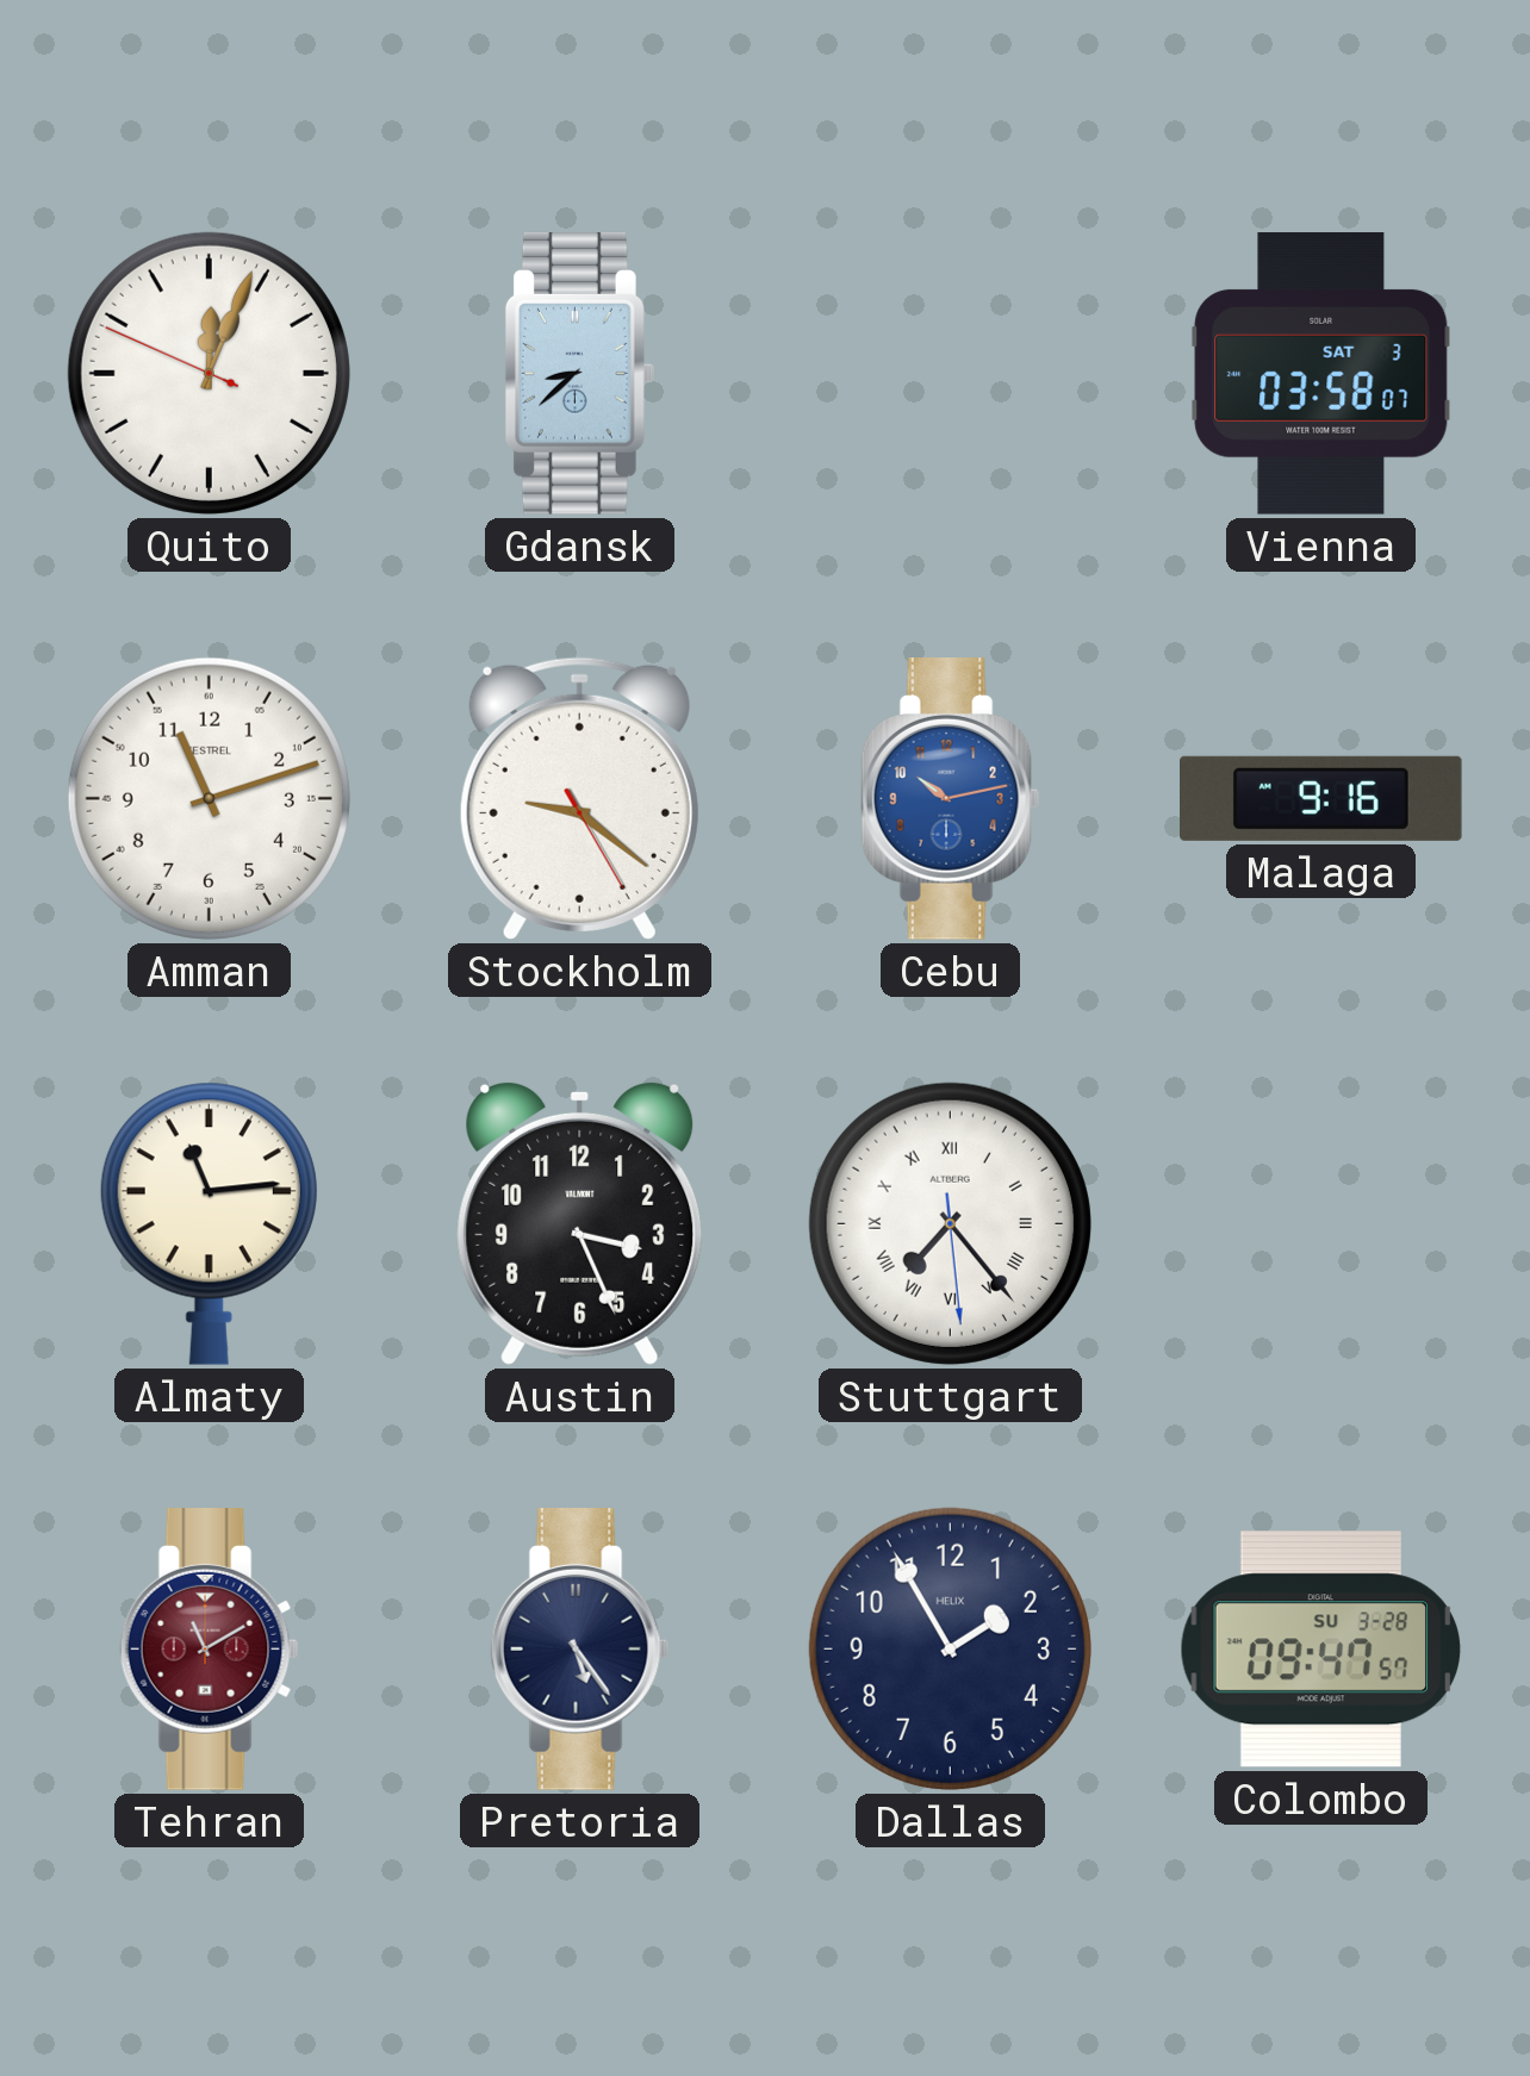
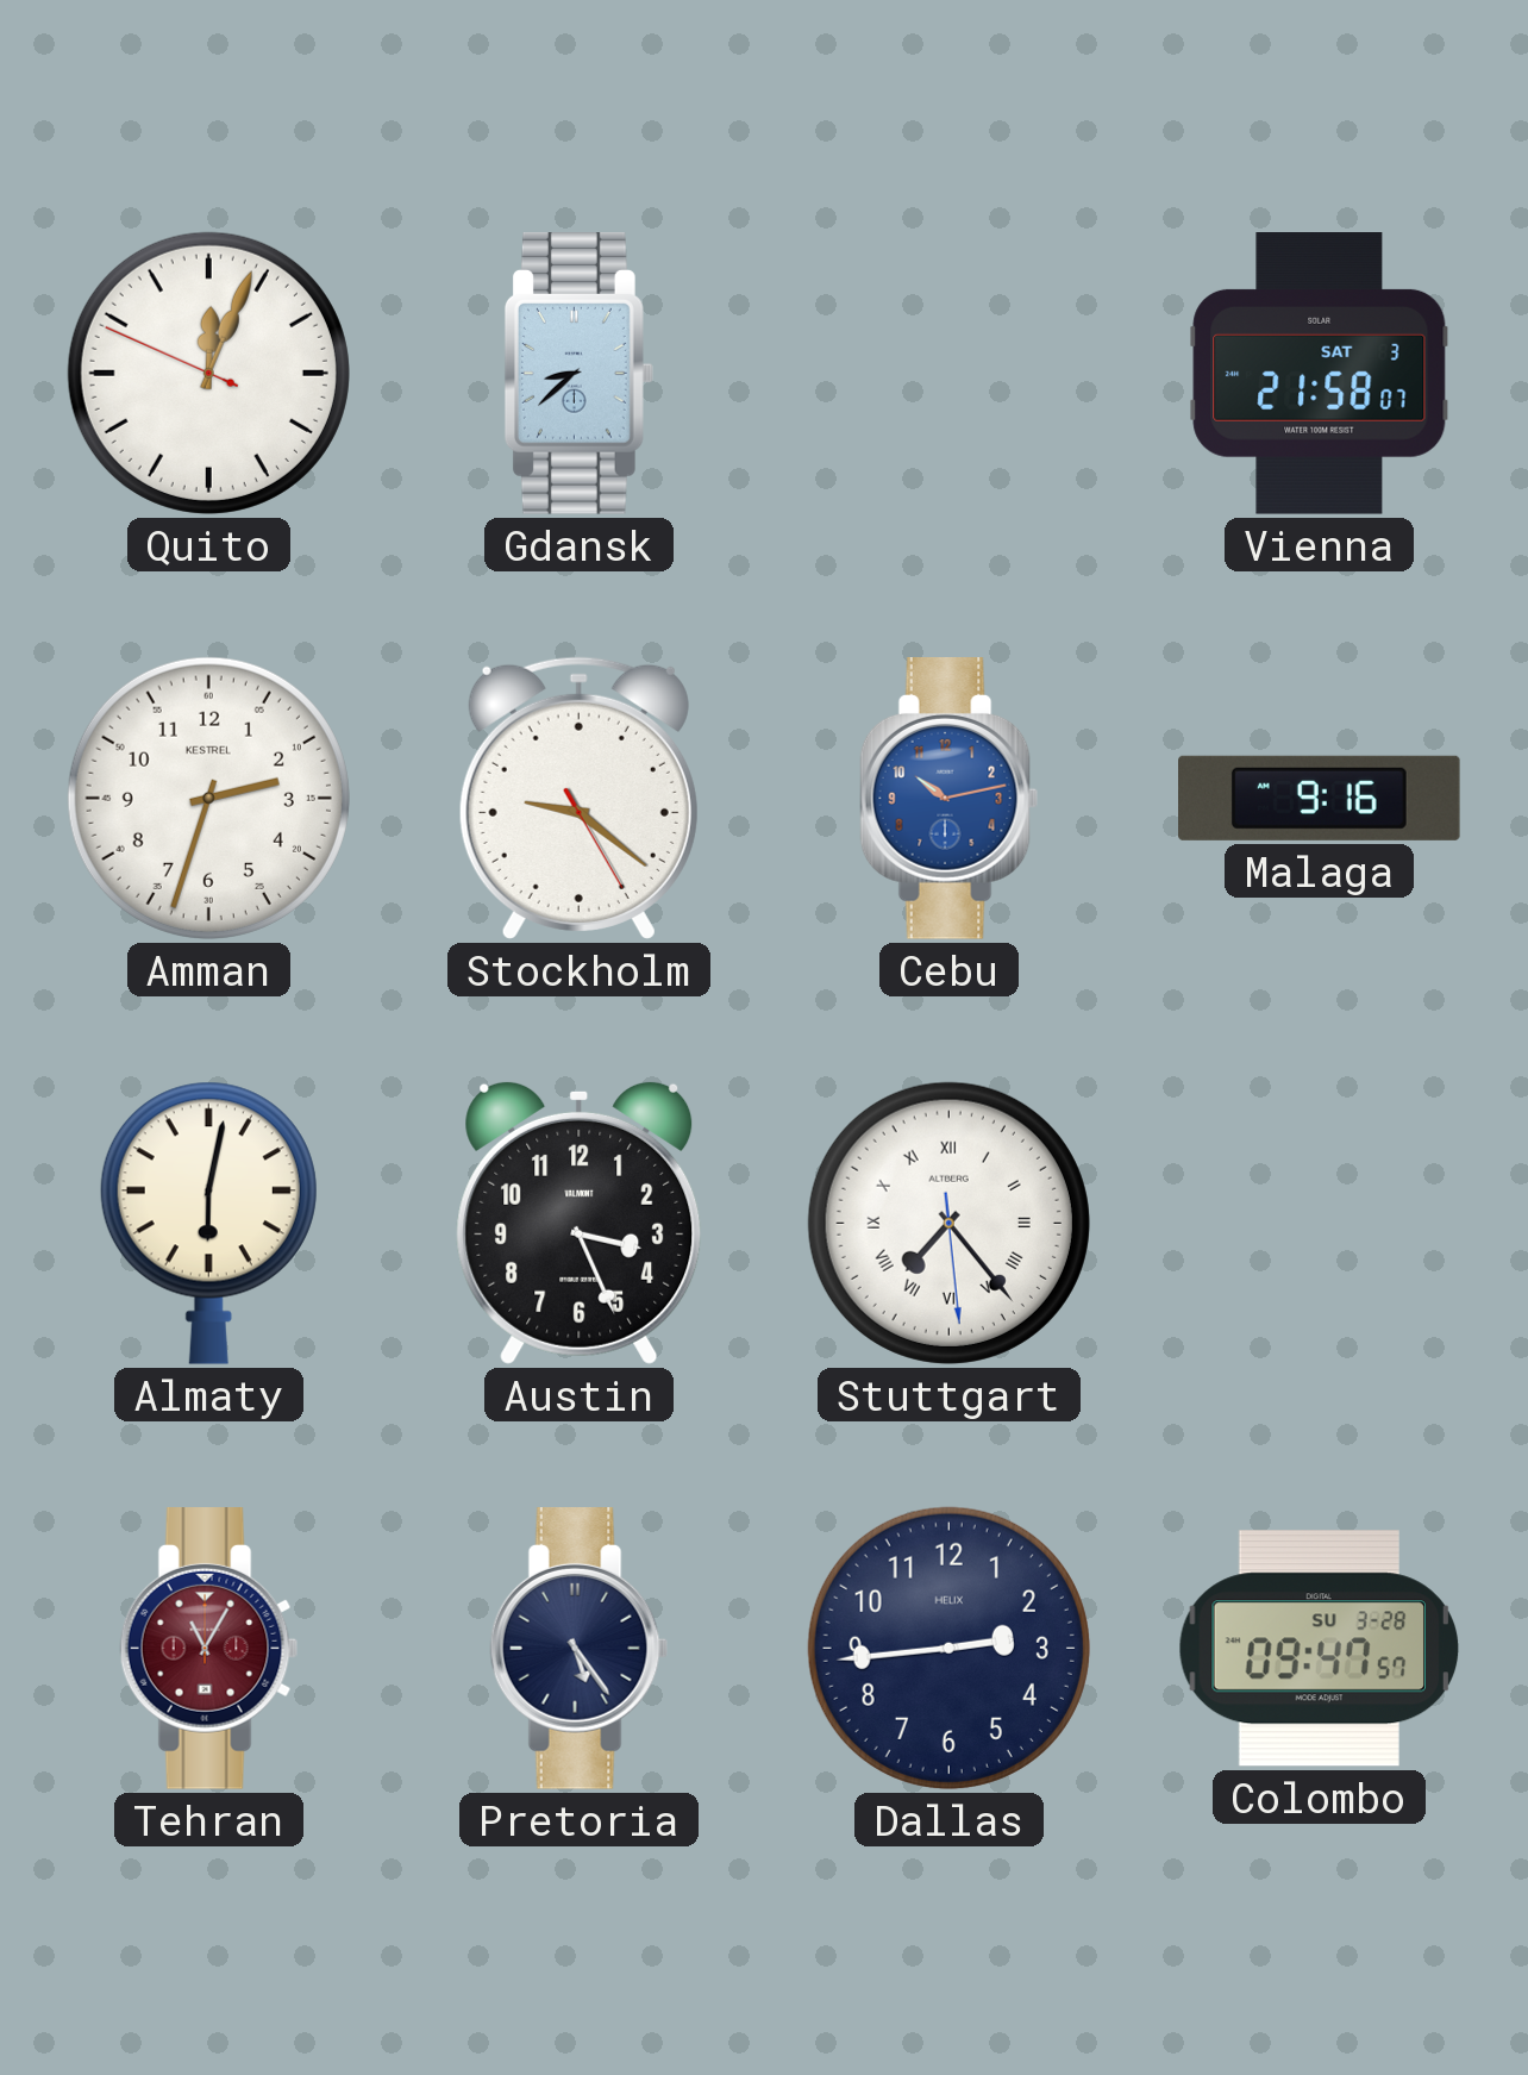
Vienna: 03:58 -> 21:58
Amman: 11:12 -> 2:33
Almaty: 11:14 -> 6:02
Tehran: 11:10 -> 11:05
Dallas: 1:55 -> 2:44
